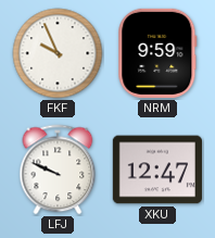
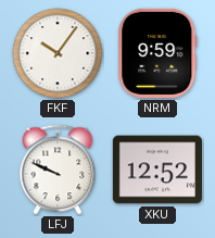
FKF: 9:56 -> 10:06
XKU: 12:47 -> 12:52
